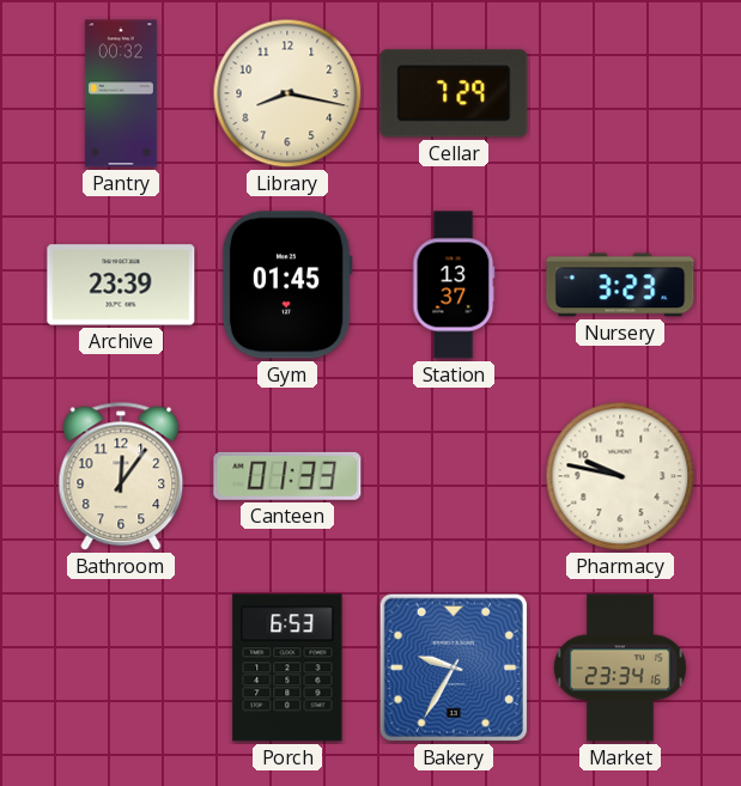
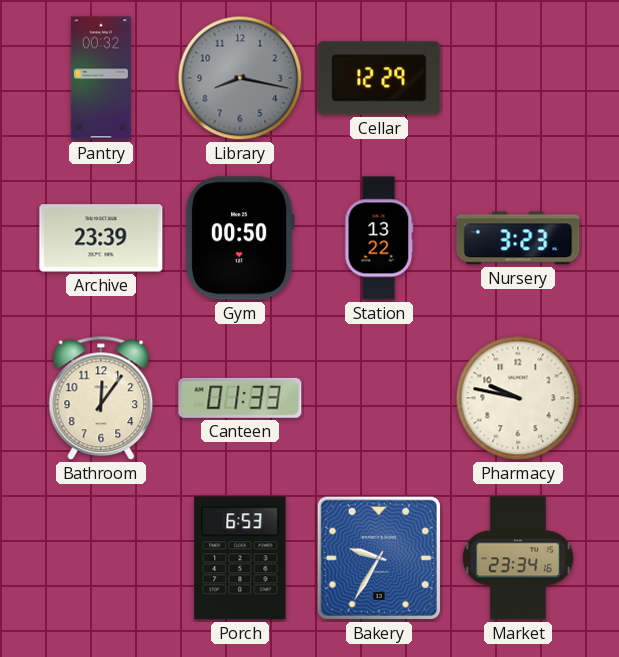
Library dial: cream -> grey
Cellar: 7:29 -> 12:29
Gym: 01:45 -> 00:50
Station: 13:37 -> 13:22
